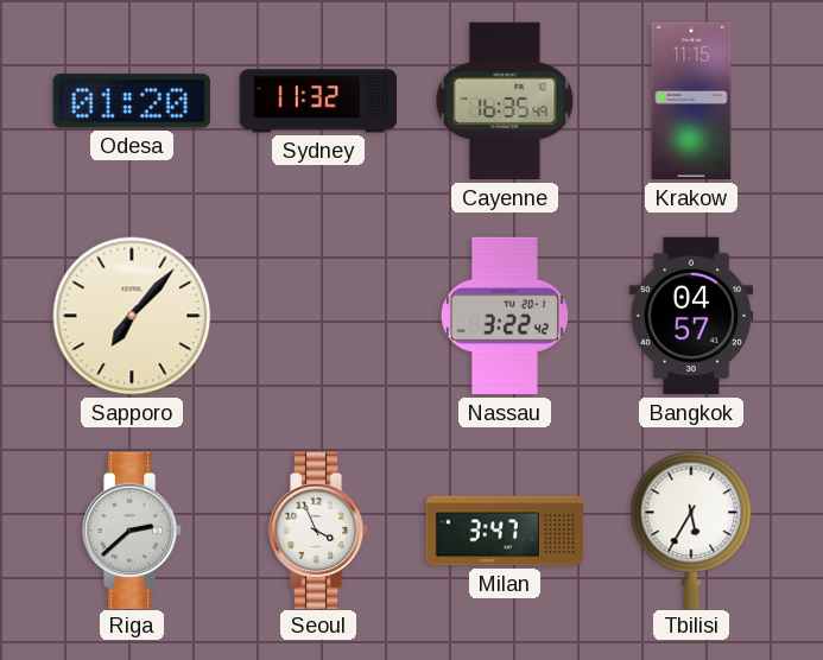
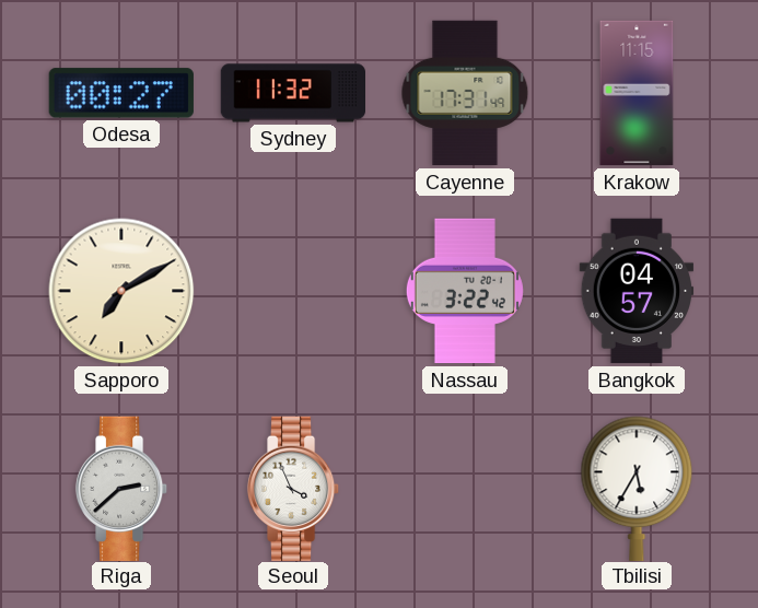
Odesa: 01:20 -> 00:27
Cayenne: 16:35 -> 17:31
Sapporo: 7:07 -> 7:10
Milan: 3:47 -> none
